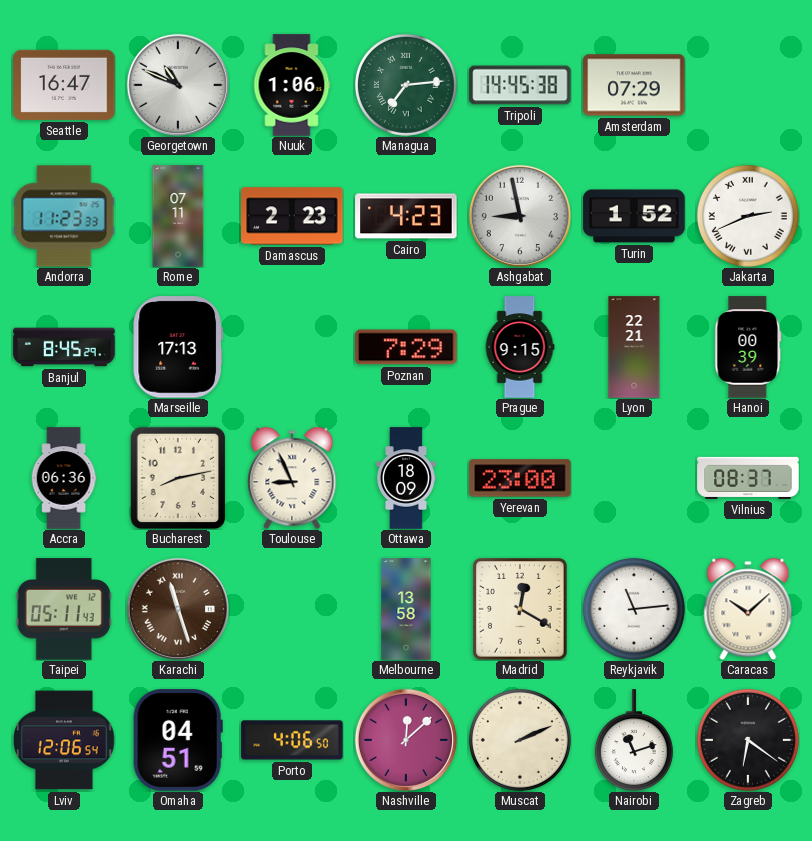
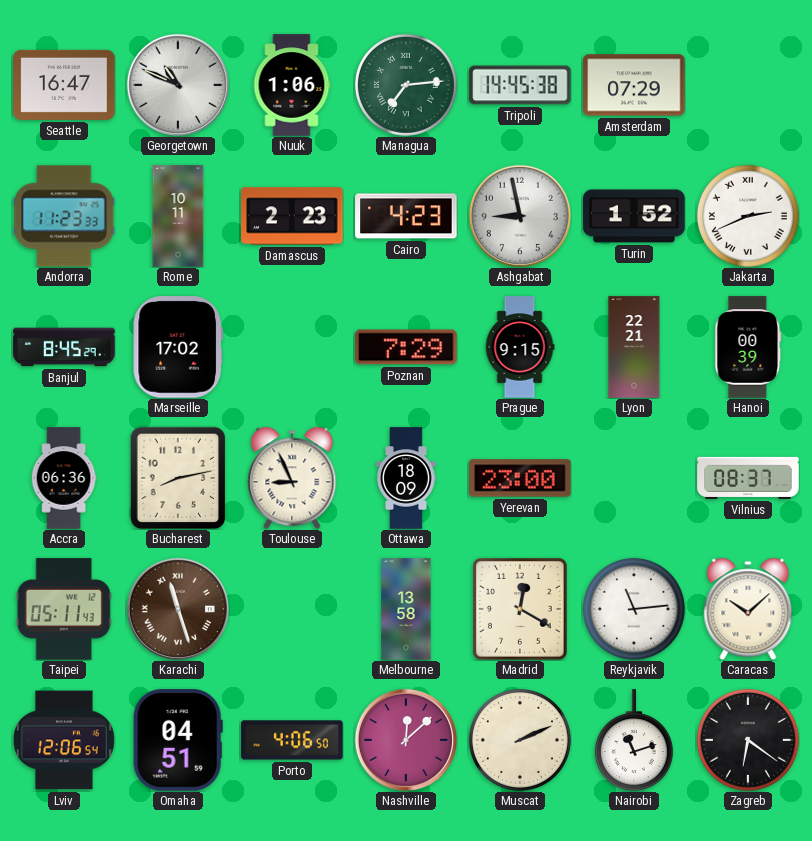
Rome: 07:11 -> 10:11
Marseille: 17:13 -> 17:02
